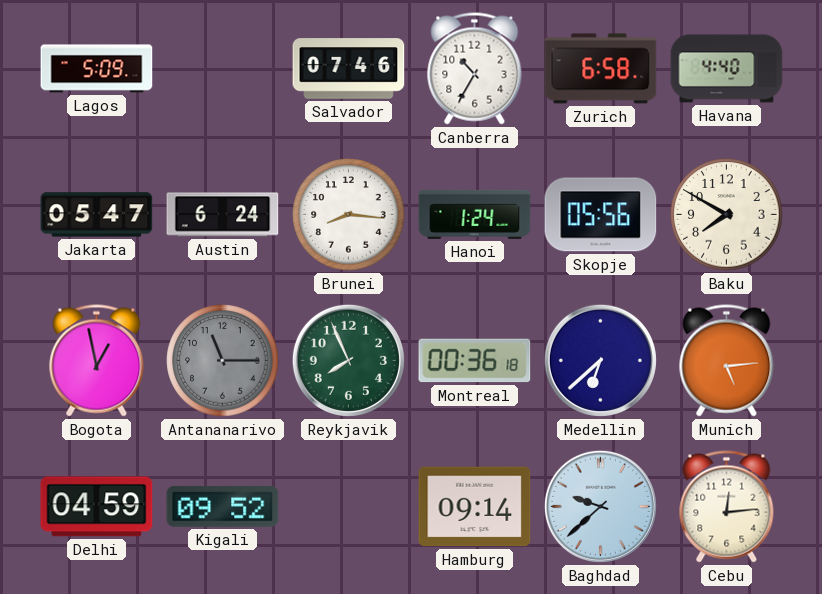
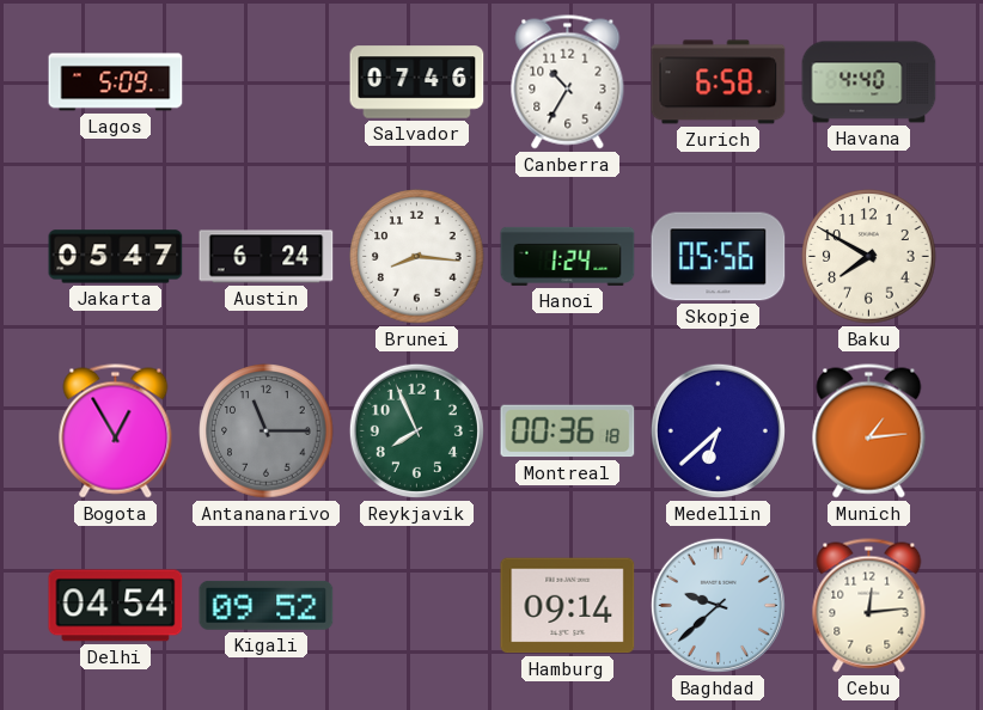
Bogota: 12:58 -> 12:55
Munich: 5:14 -> 1:14
Delhi: 04:59 -> 04:54
